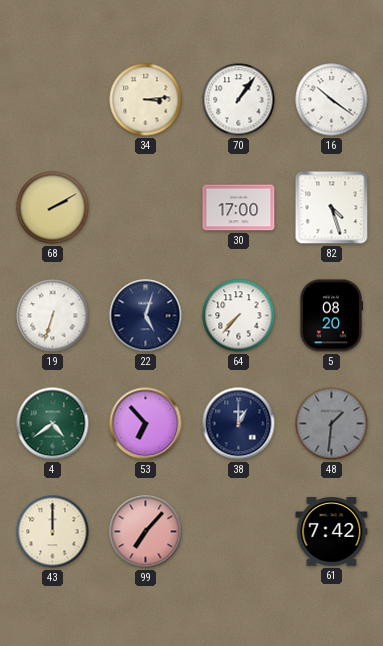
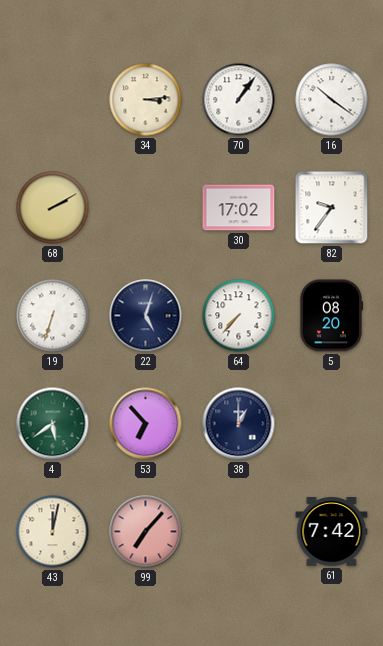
30: 17:00 -> 17:02
82: 4:27 -> 9:36
4: 4:39 -> 5:39
48: 1:31 -> none
43: 12:00 -> 12:02
